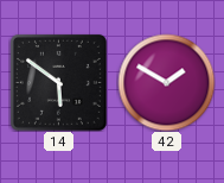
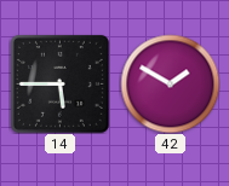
14: 5:51 -> 5:45
